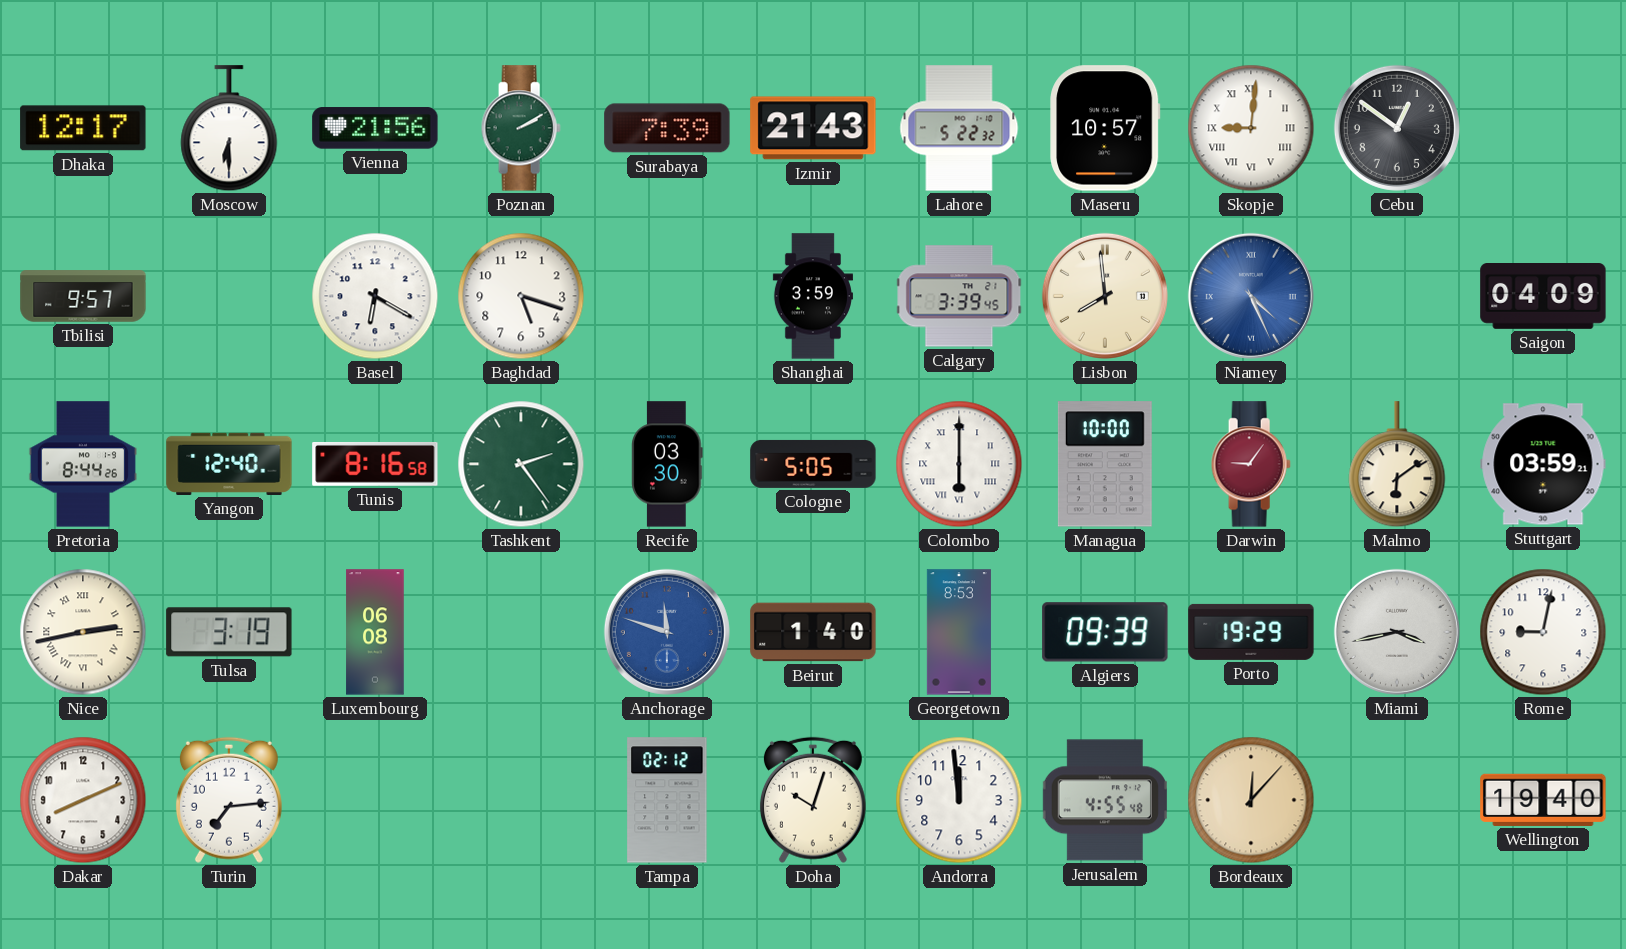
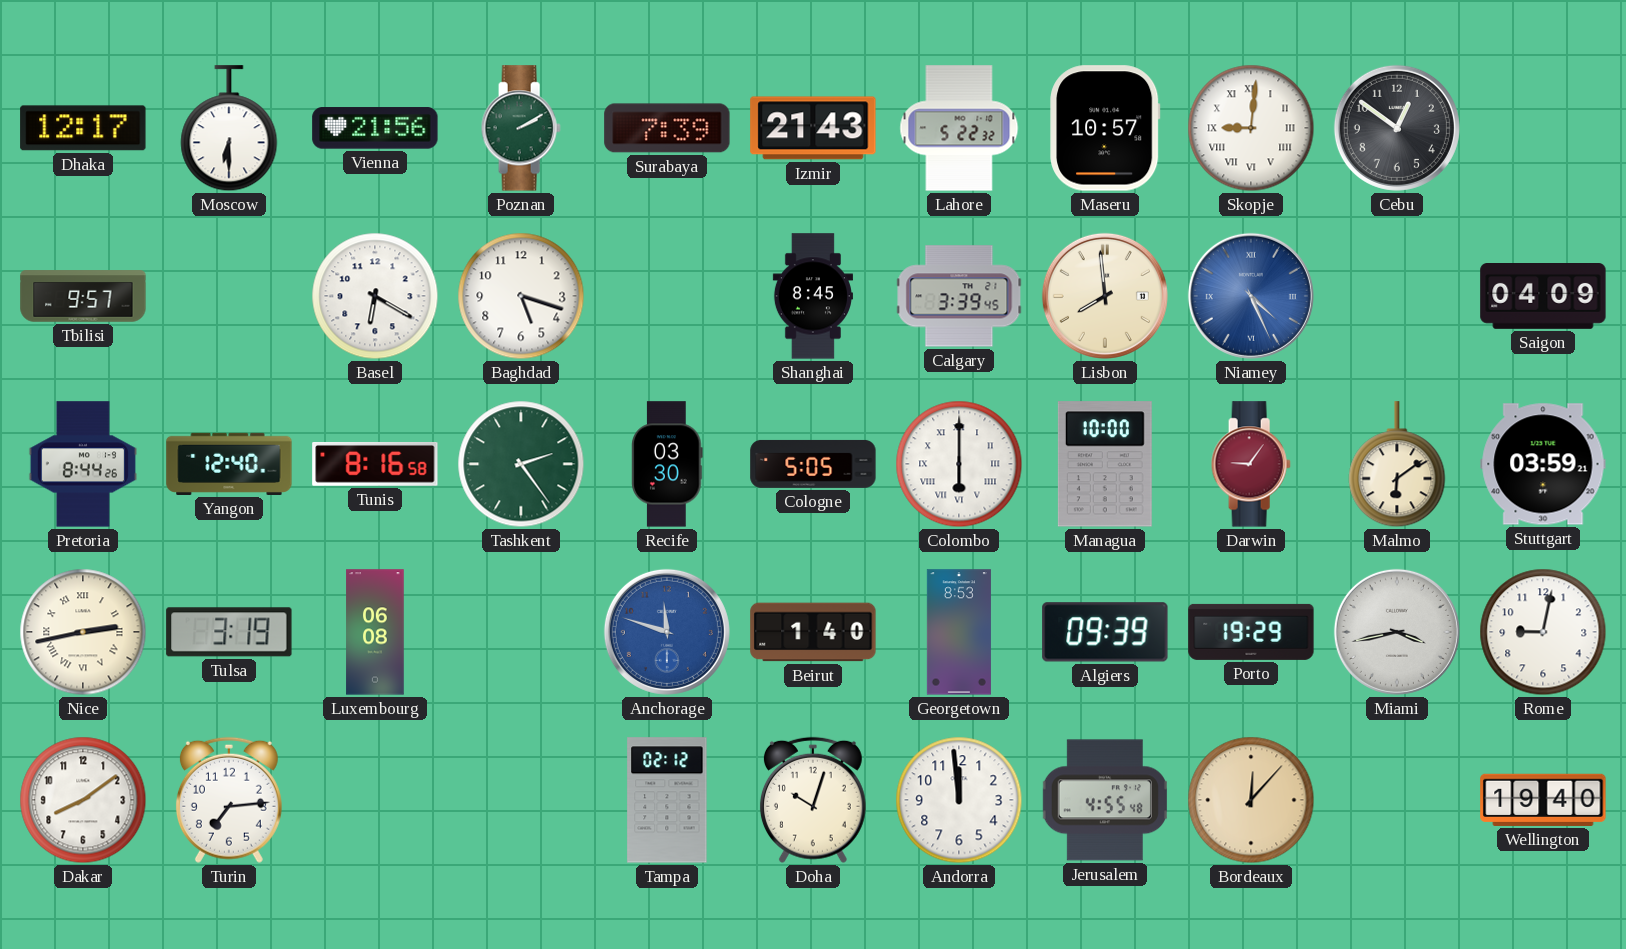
Shanghai: 3:59 -> 8:45
Dakar: 8:11 -> 8:09
